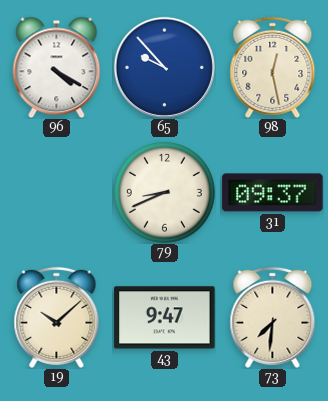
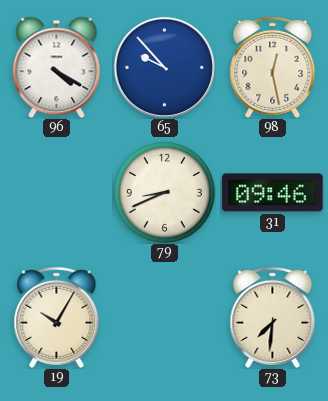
31: 09:37 -> 09:46
19: 10:08 -> 10:05
43: 9:47 -> none
